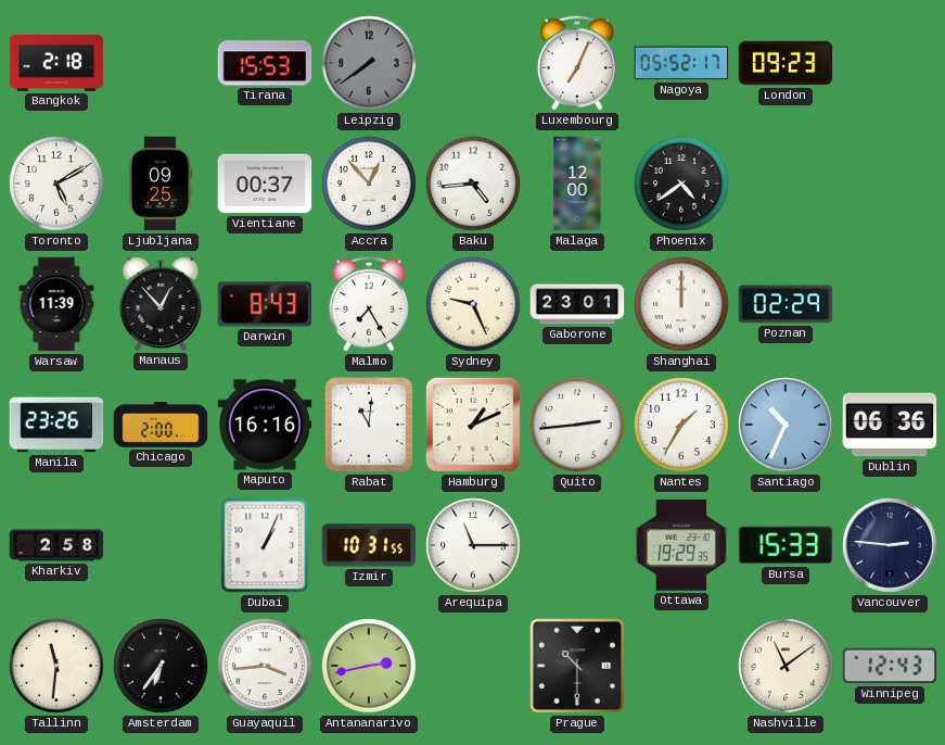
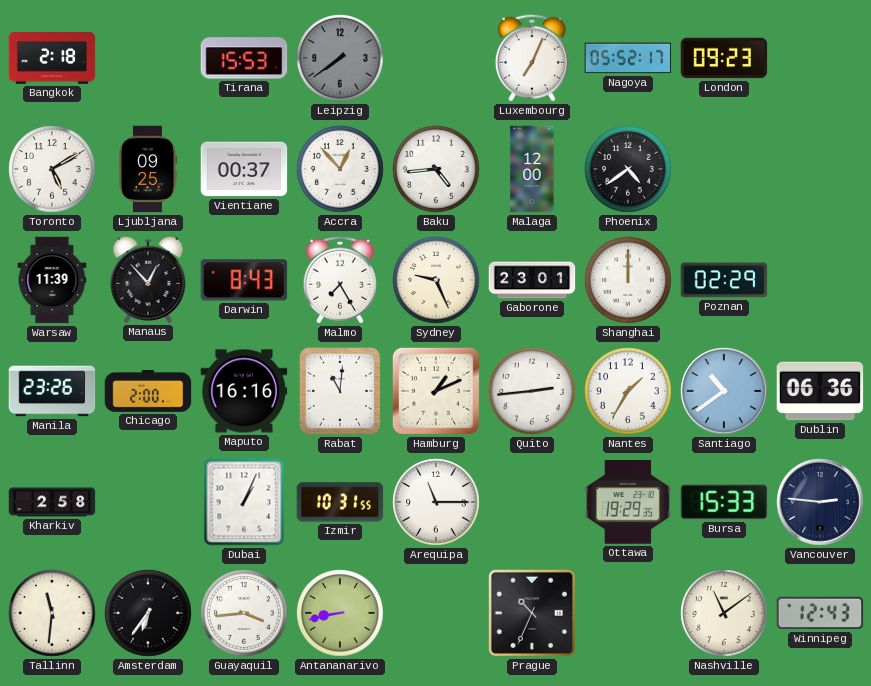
Santiago: 10:34 -> 10:39
Antananarivo: 2:43 -> 8:43
Prague: 10:30 -> 10:34
